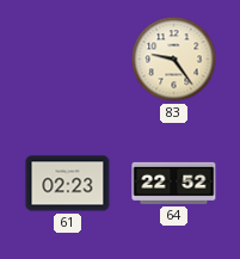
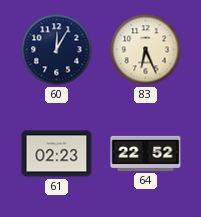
60: none -> 12:05
83: 9:24 -> 6:26
